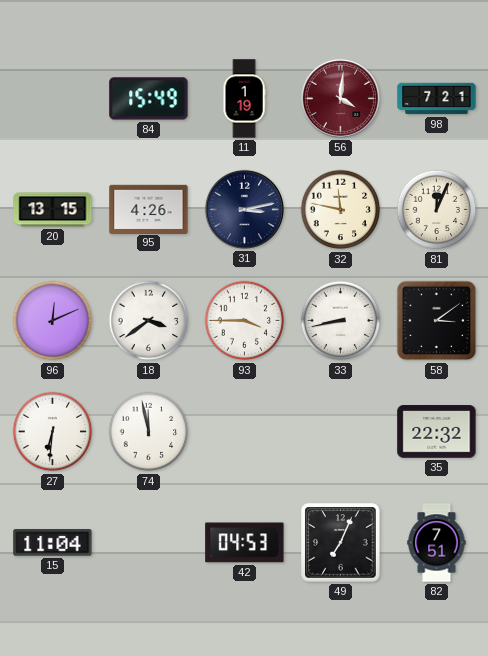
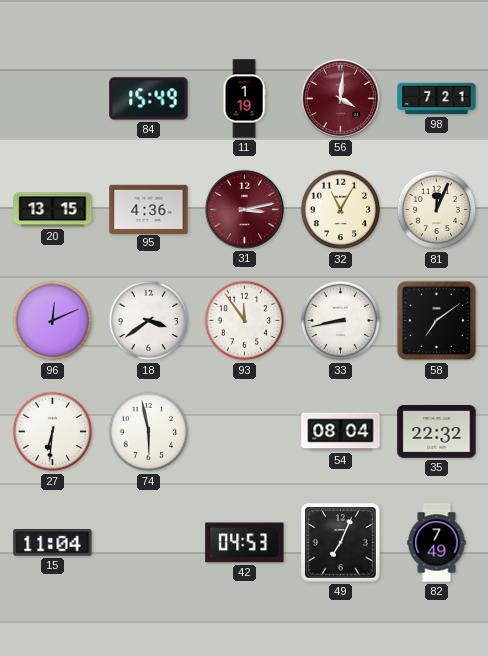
95: 4:26 -> 4:36
31 dial: navy -> burgundy
32: 11:47 -> 11:05
93: 3:45 -> 11:54
58: 3:09 -> 7:09
74: 11:58 -> 5:58
54: none -> 08:04
82: 7:51 -> 7:49
